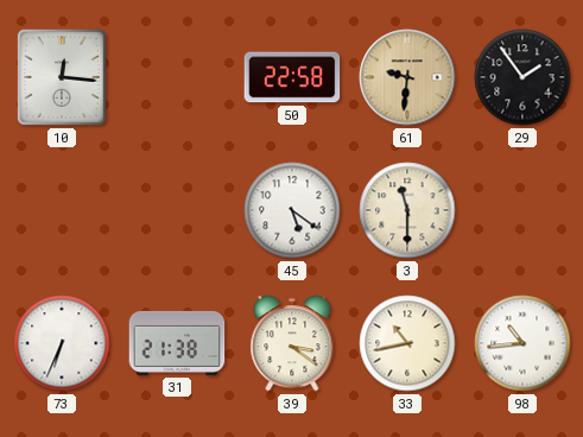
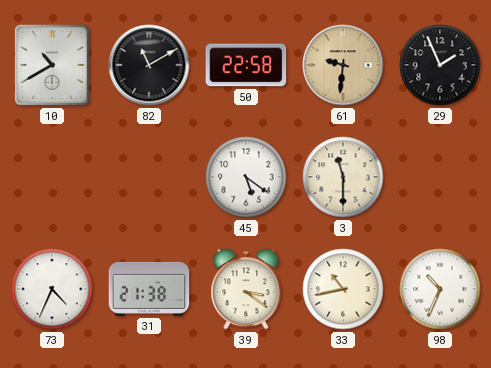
10: 12:16 -> 10:40
82: none -> 11:10
29: 1:54 -> 1:56
73: 6:34 -> 4:34
98: 10:44 -> 10:34
